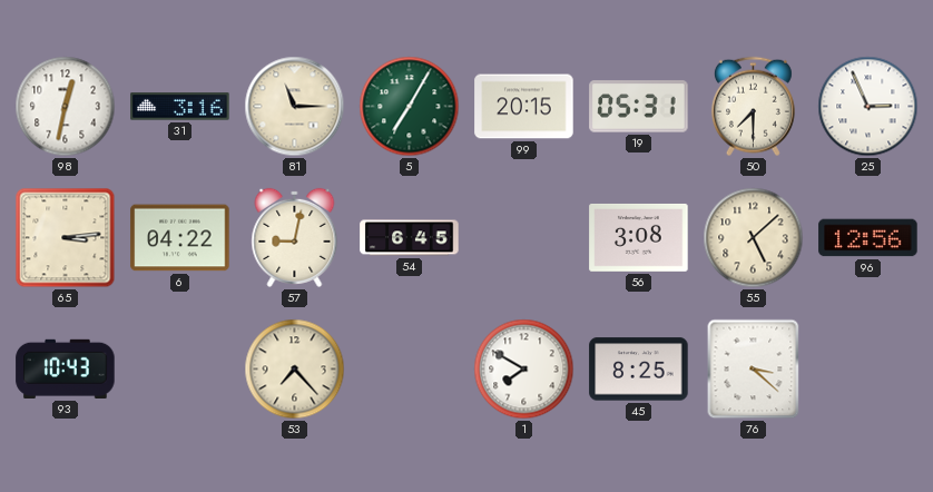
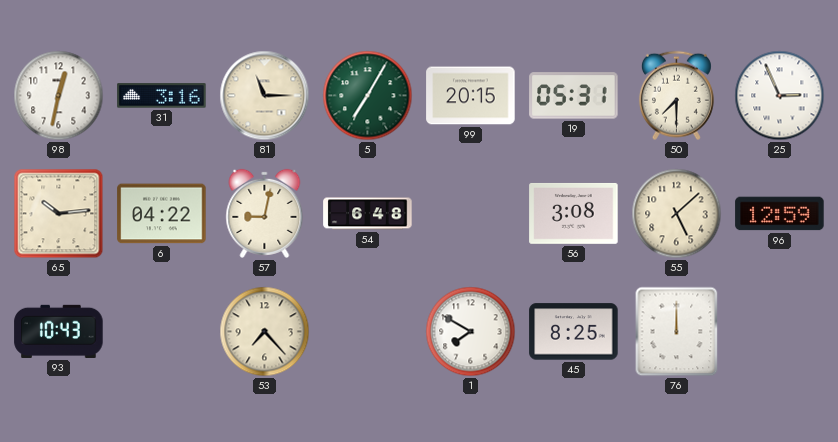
65: 3:14 -> 10:14
54: 6:45 -> 6:48
96: 12:56 -> 12:59
76: 3:22 -> 12:00
